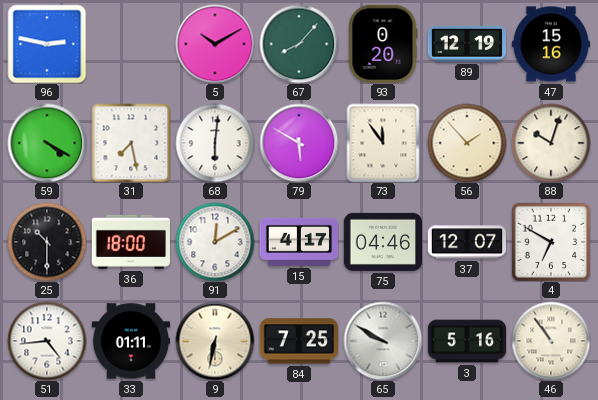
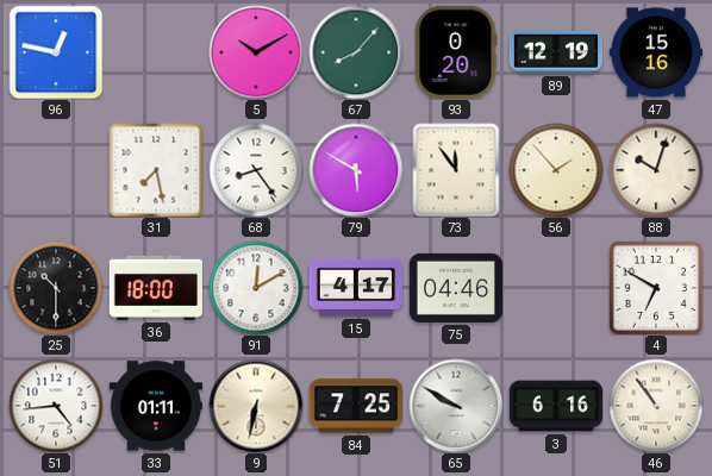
96: 2:47 -> 12:47
59: 4:20 -> none
68: 6:01 -> 8:24
37: 12:07 -> none
3: 5:16 -> 6:16
